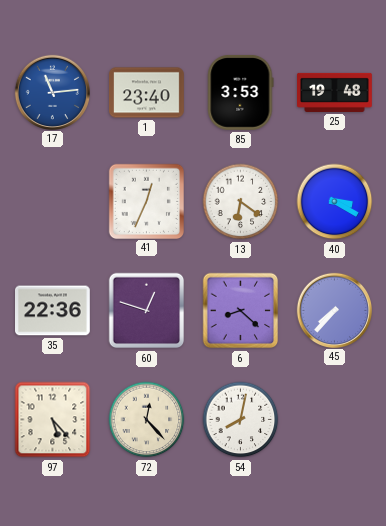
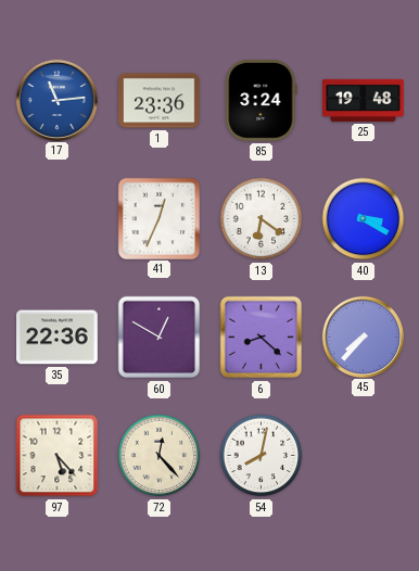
1: 23:40 -> 23:36
85: 3:53 -> 3:24
60: 12:48 -> 12:50
